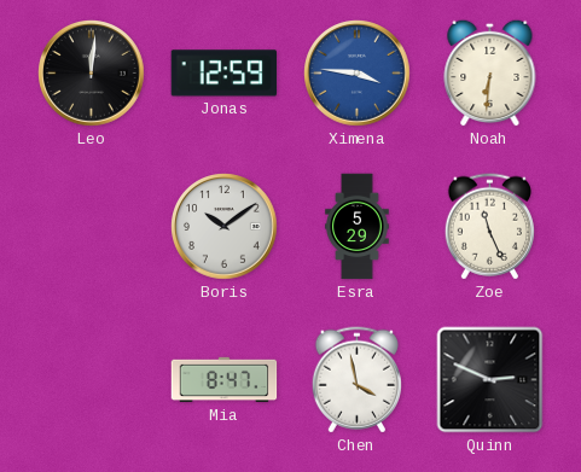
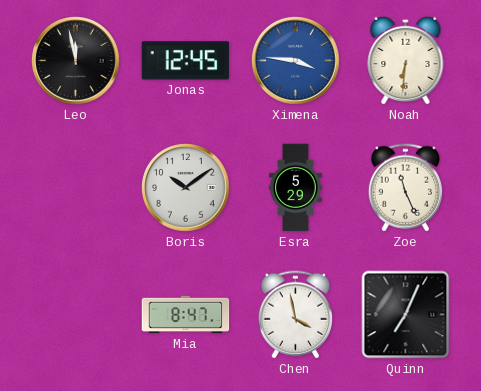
Leo: 12:01 -> 11:58
Jonas: 12:59 -> 12:45
Quinn: 2:49 -> 7:04
